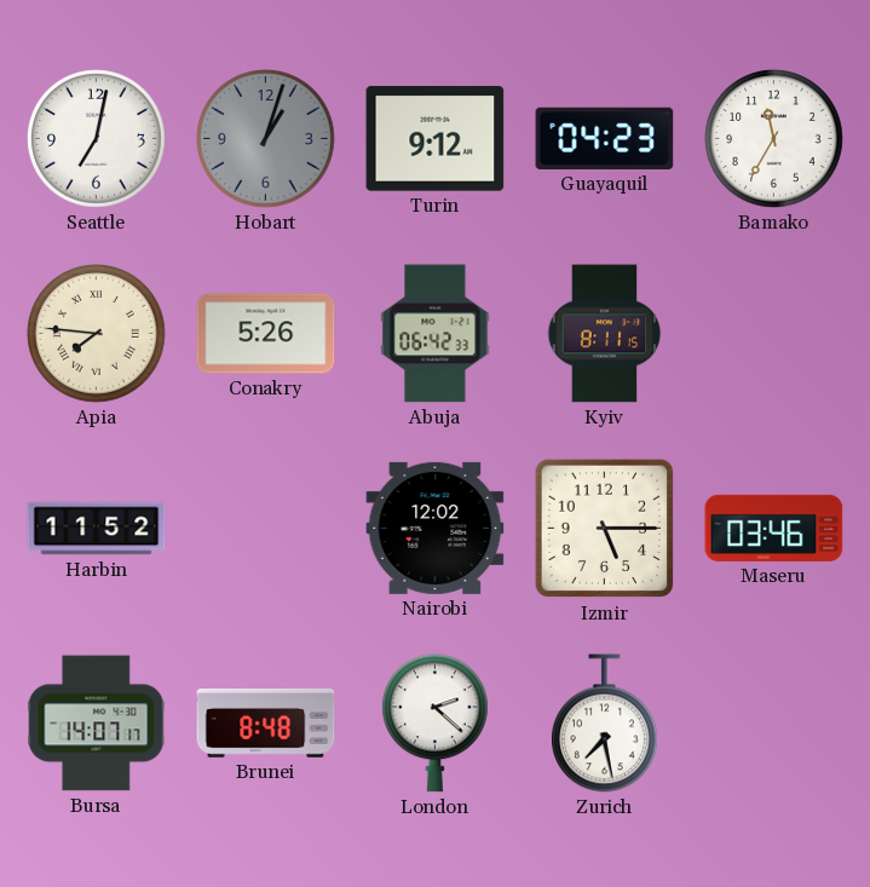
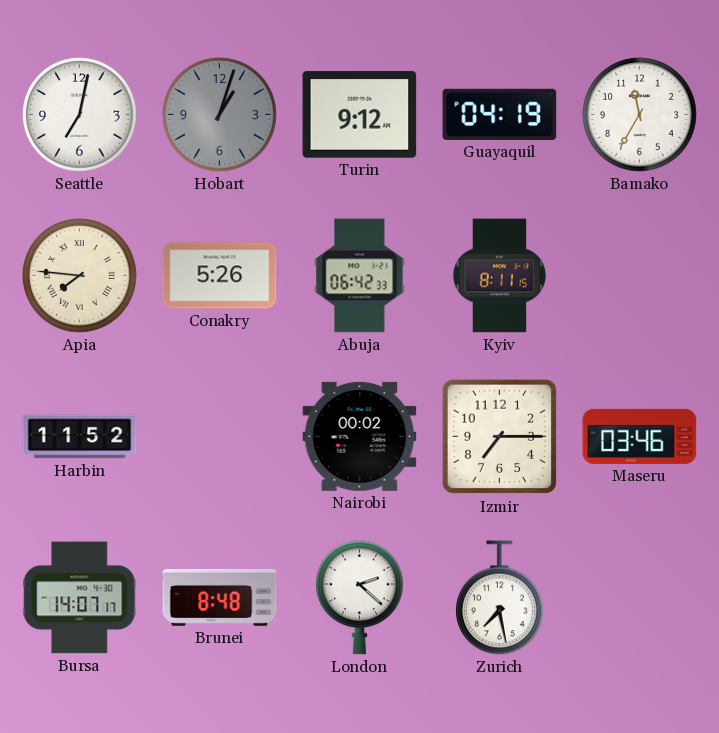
Guayaquil: 04:23 -> 04:19
Nairobi: 12:02 -> 00:02
Izmir: 5:15 -> 7:15
